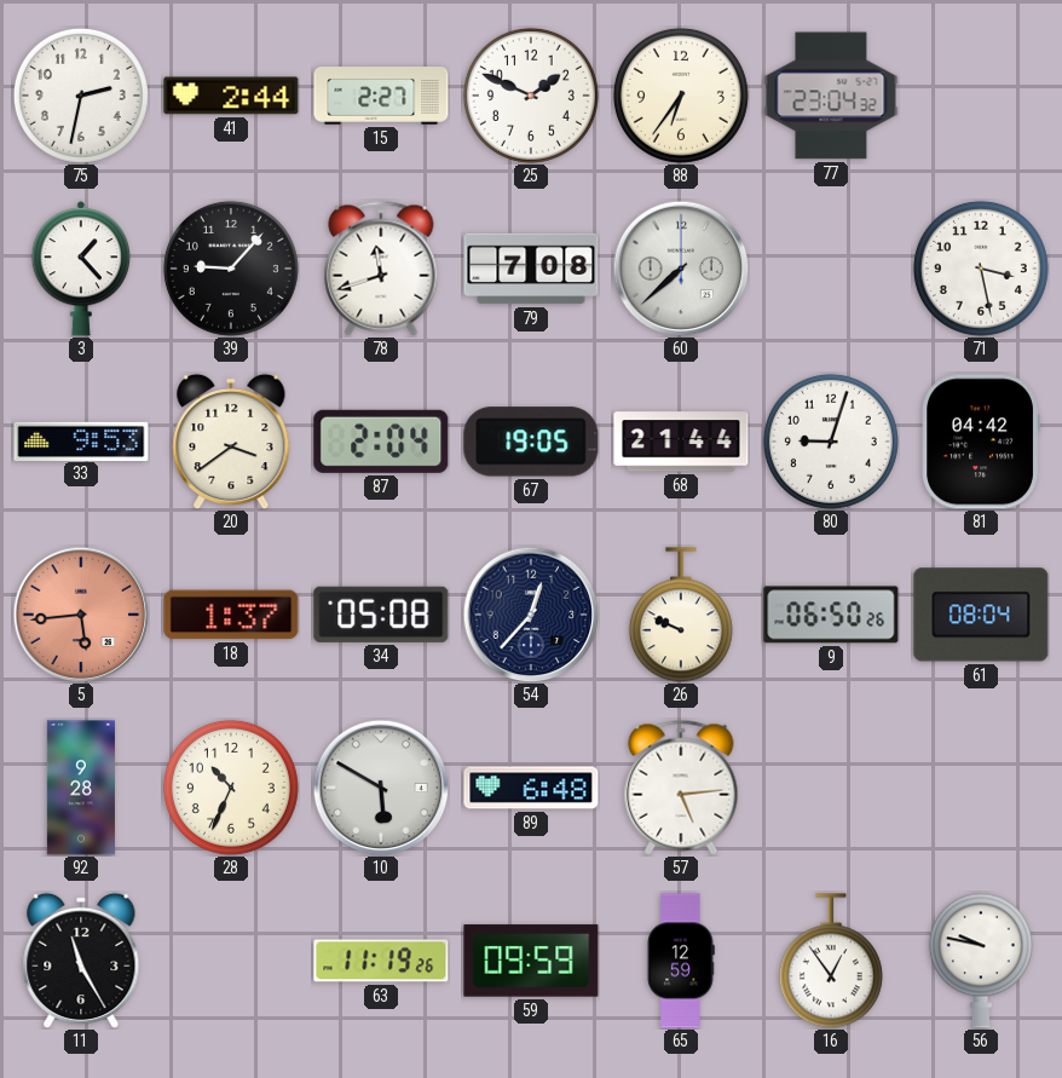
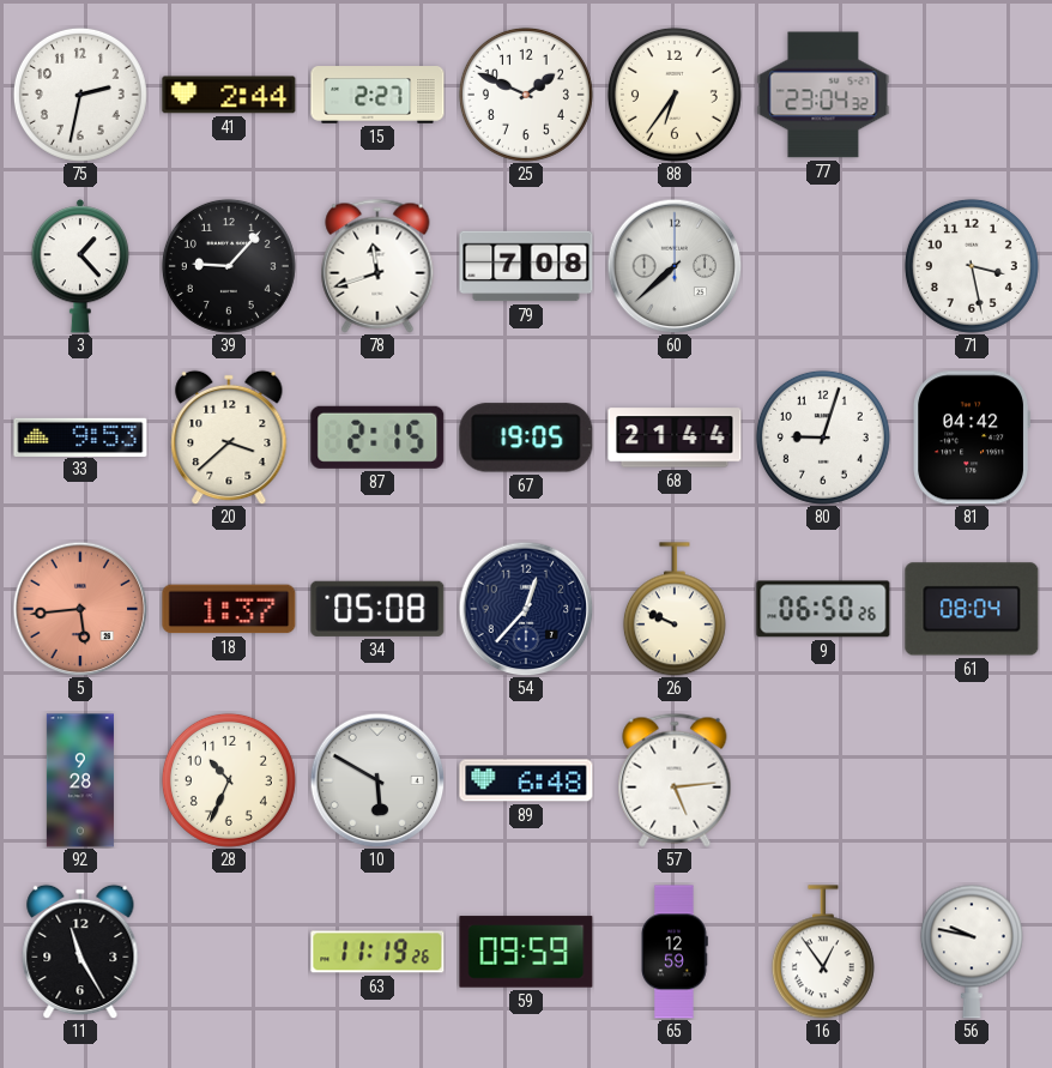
20: 3:39 -> 3:38
87: 2:04 -> 2:15
